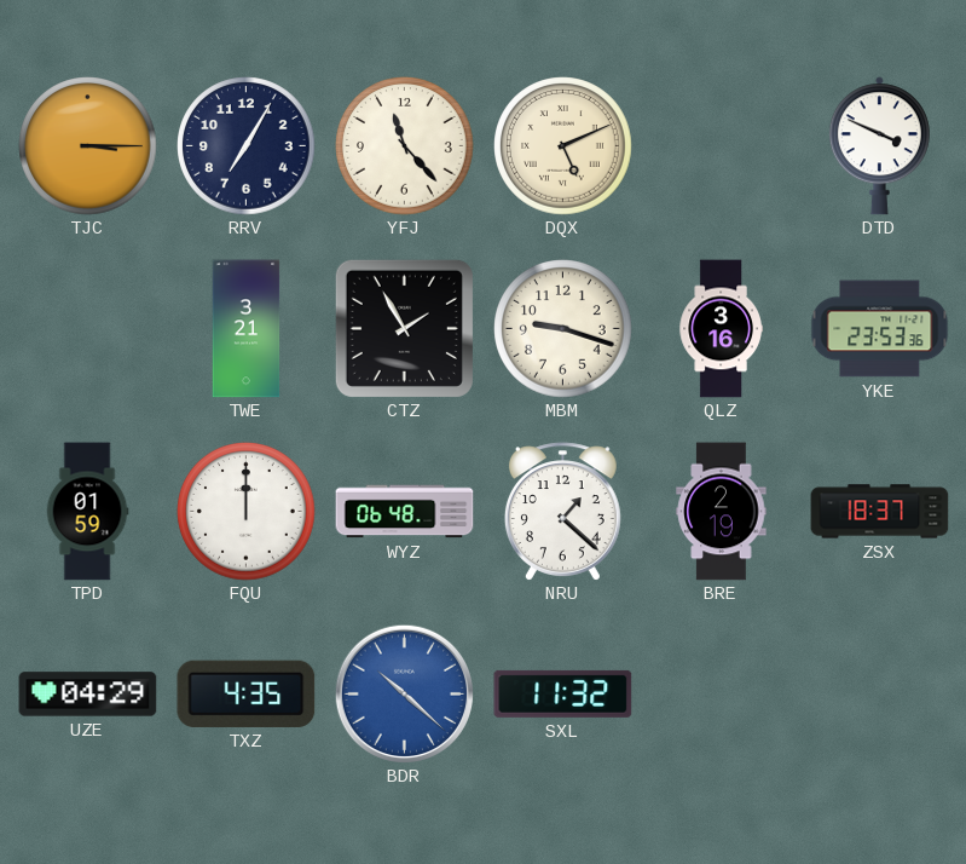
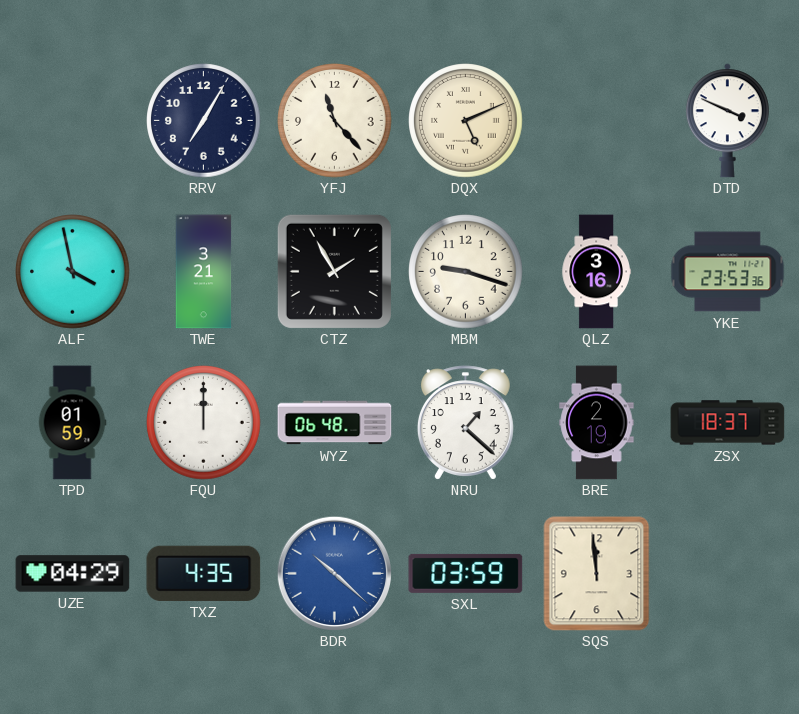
TJC: 3:15 -> none
ALF: none -> 3:58
SXL: 11:32 -> 03:59
SQS: none -> 11:59
